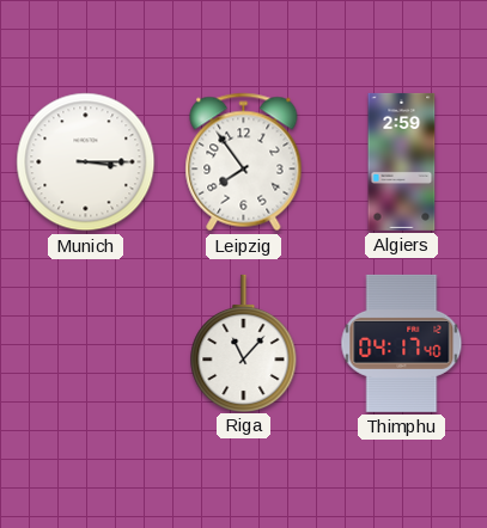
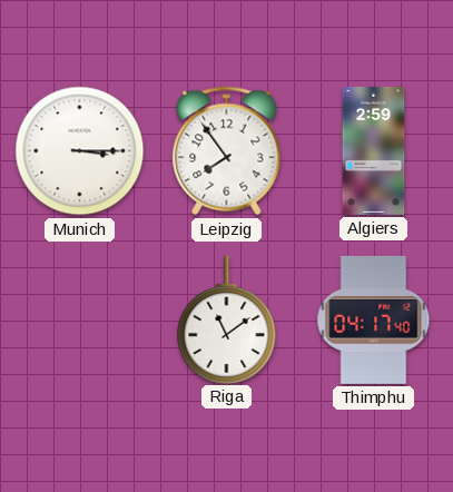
Riga: 11:07 -> 11:09
